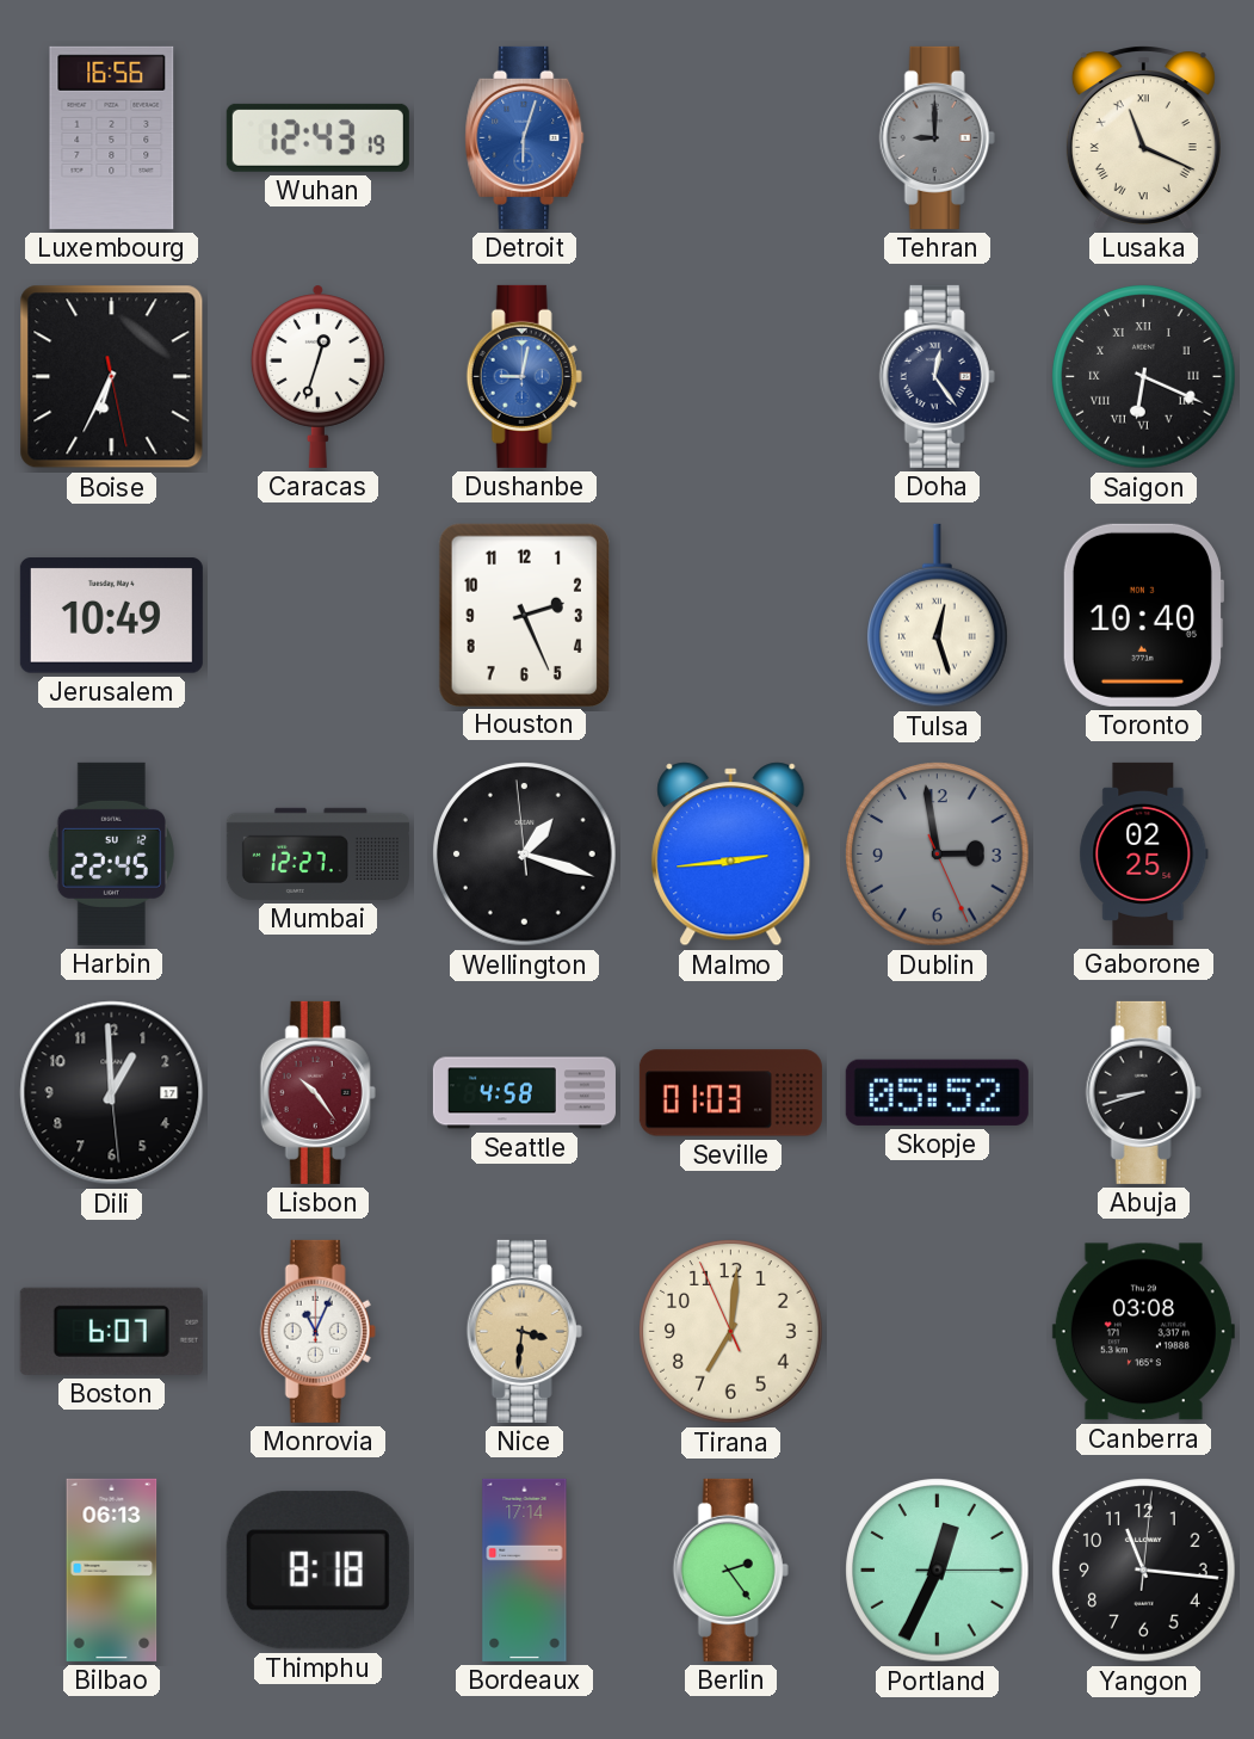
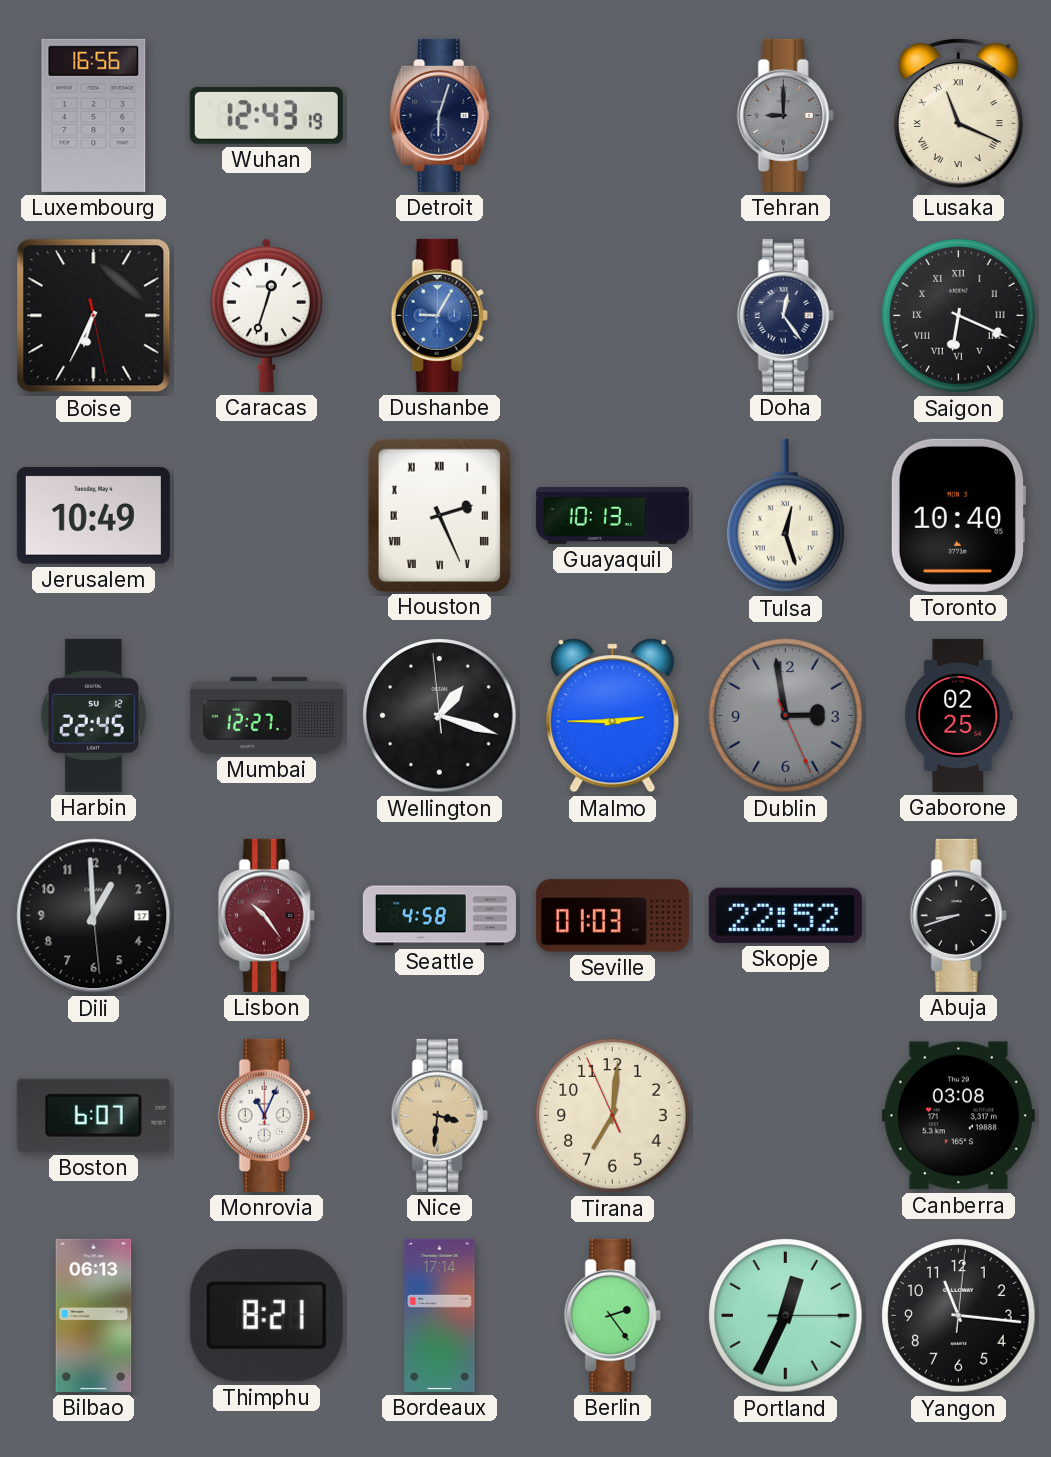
Detroit dial: blue -> navy
Dushanbe: 9:02 -> 9:05
Houston numerals: Arabic -> Roman
Guayaquil: none -> 10:13
Malmo: 2:44 -> 2:45
Skopje: 05:52 -> 22:52
Thimphu: 8:18 -> 8:21
